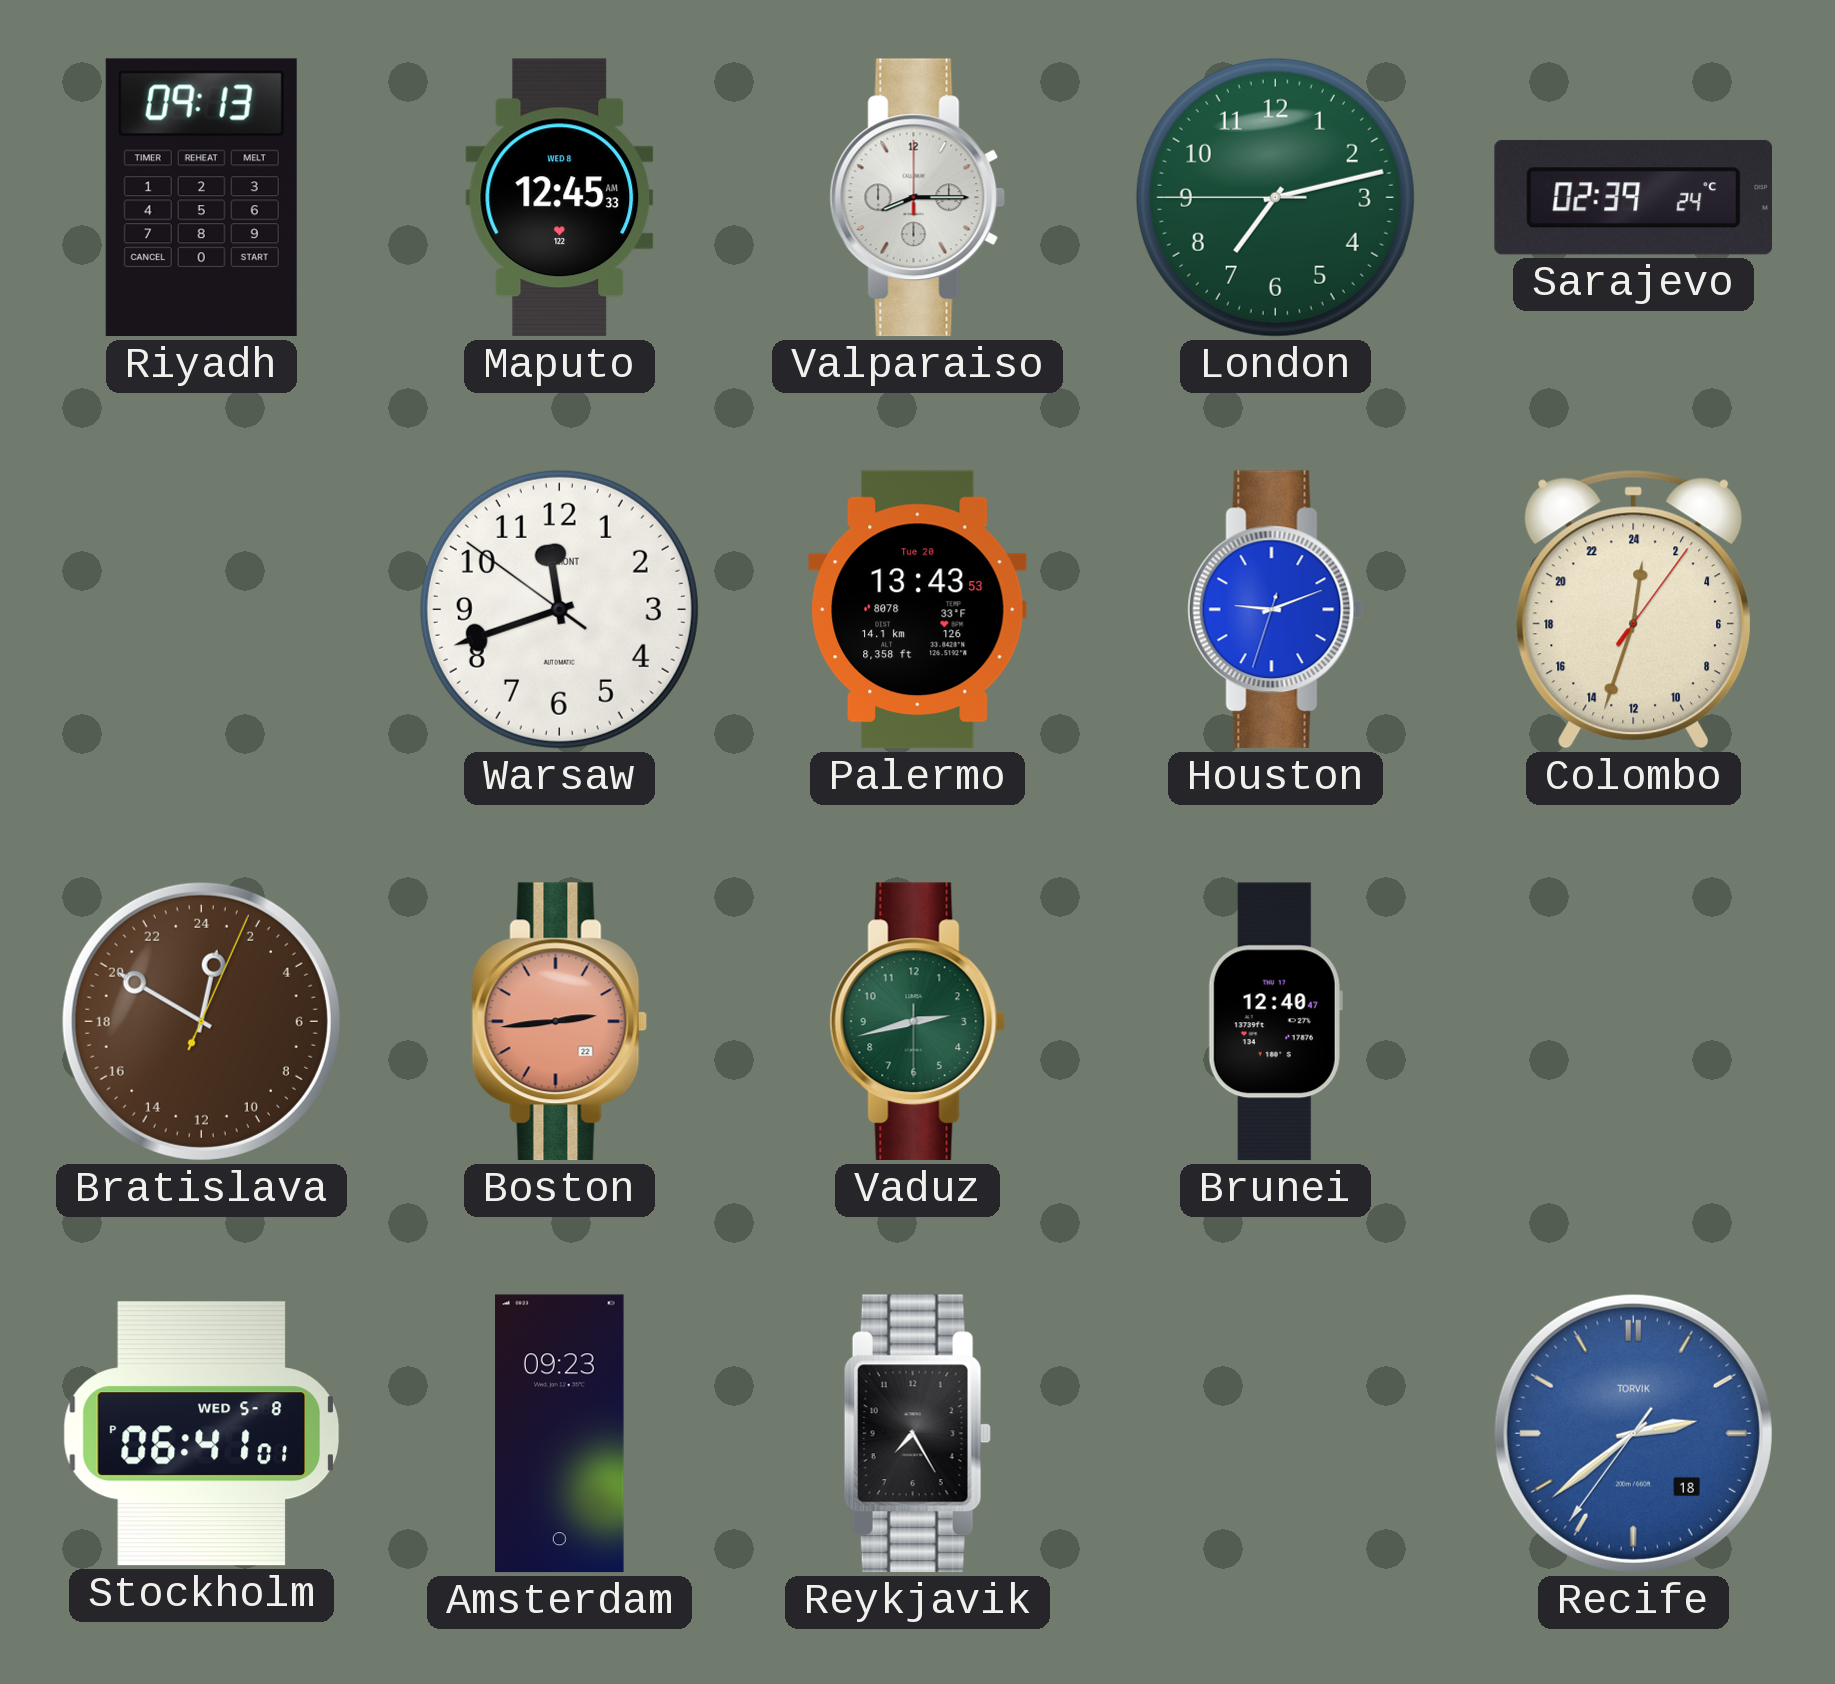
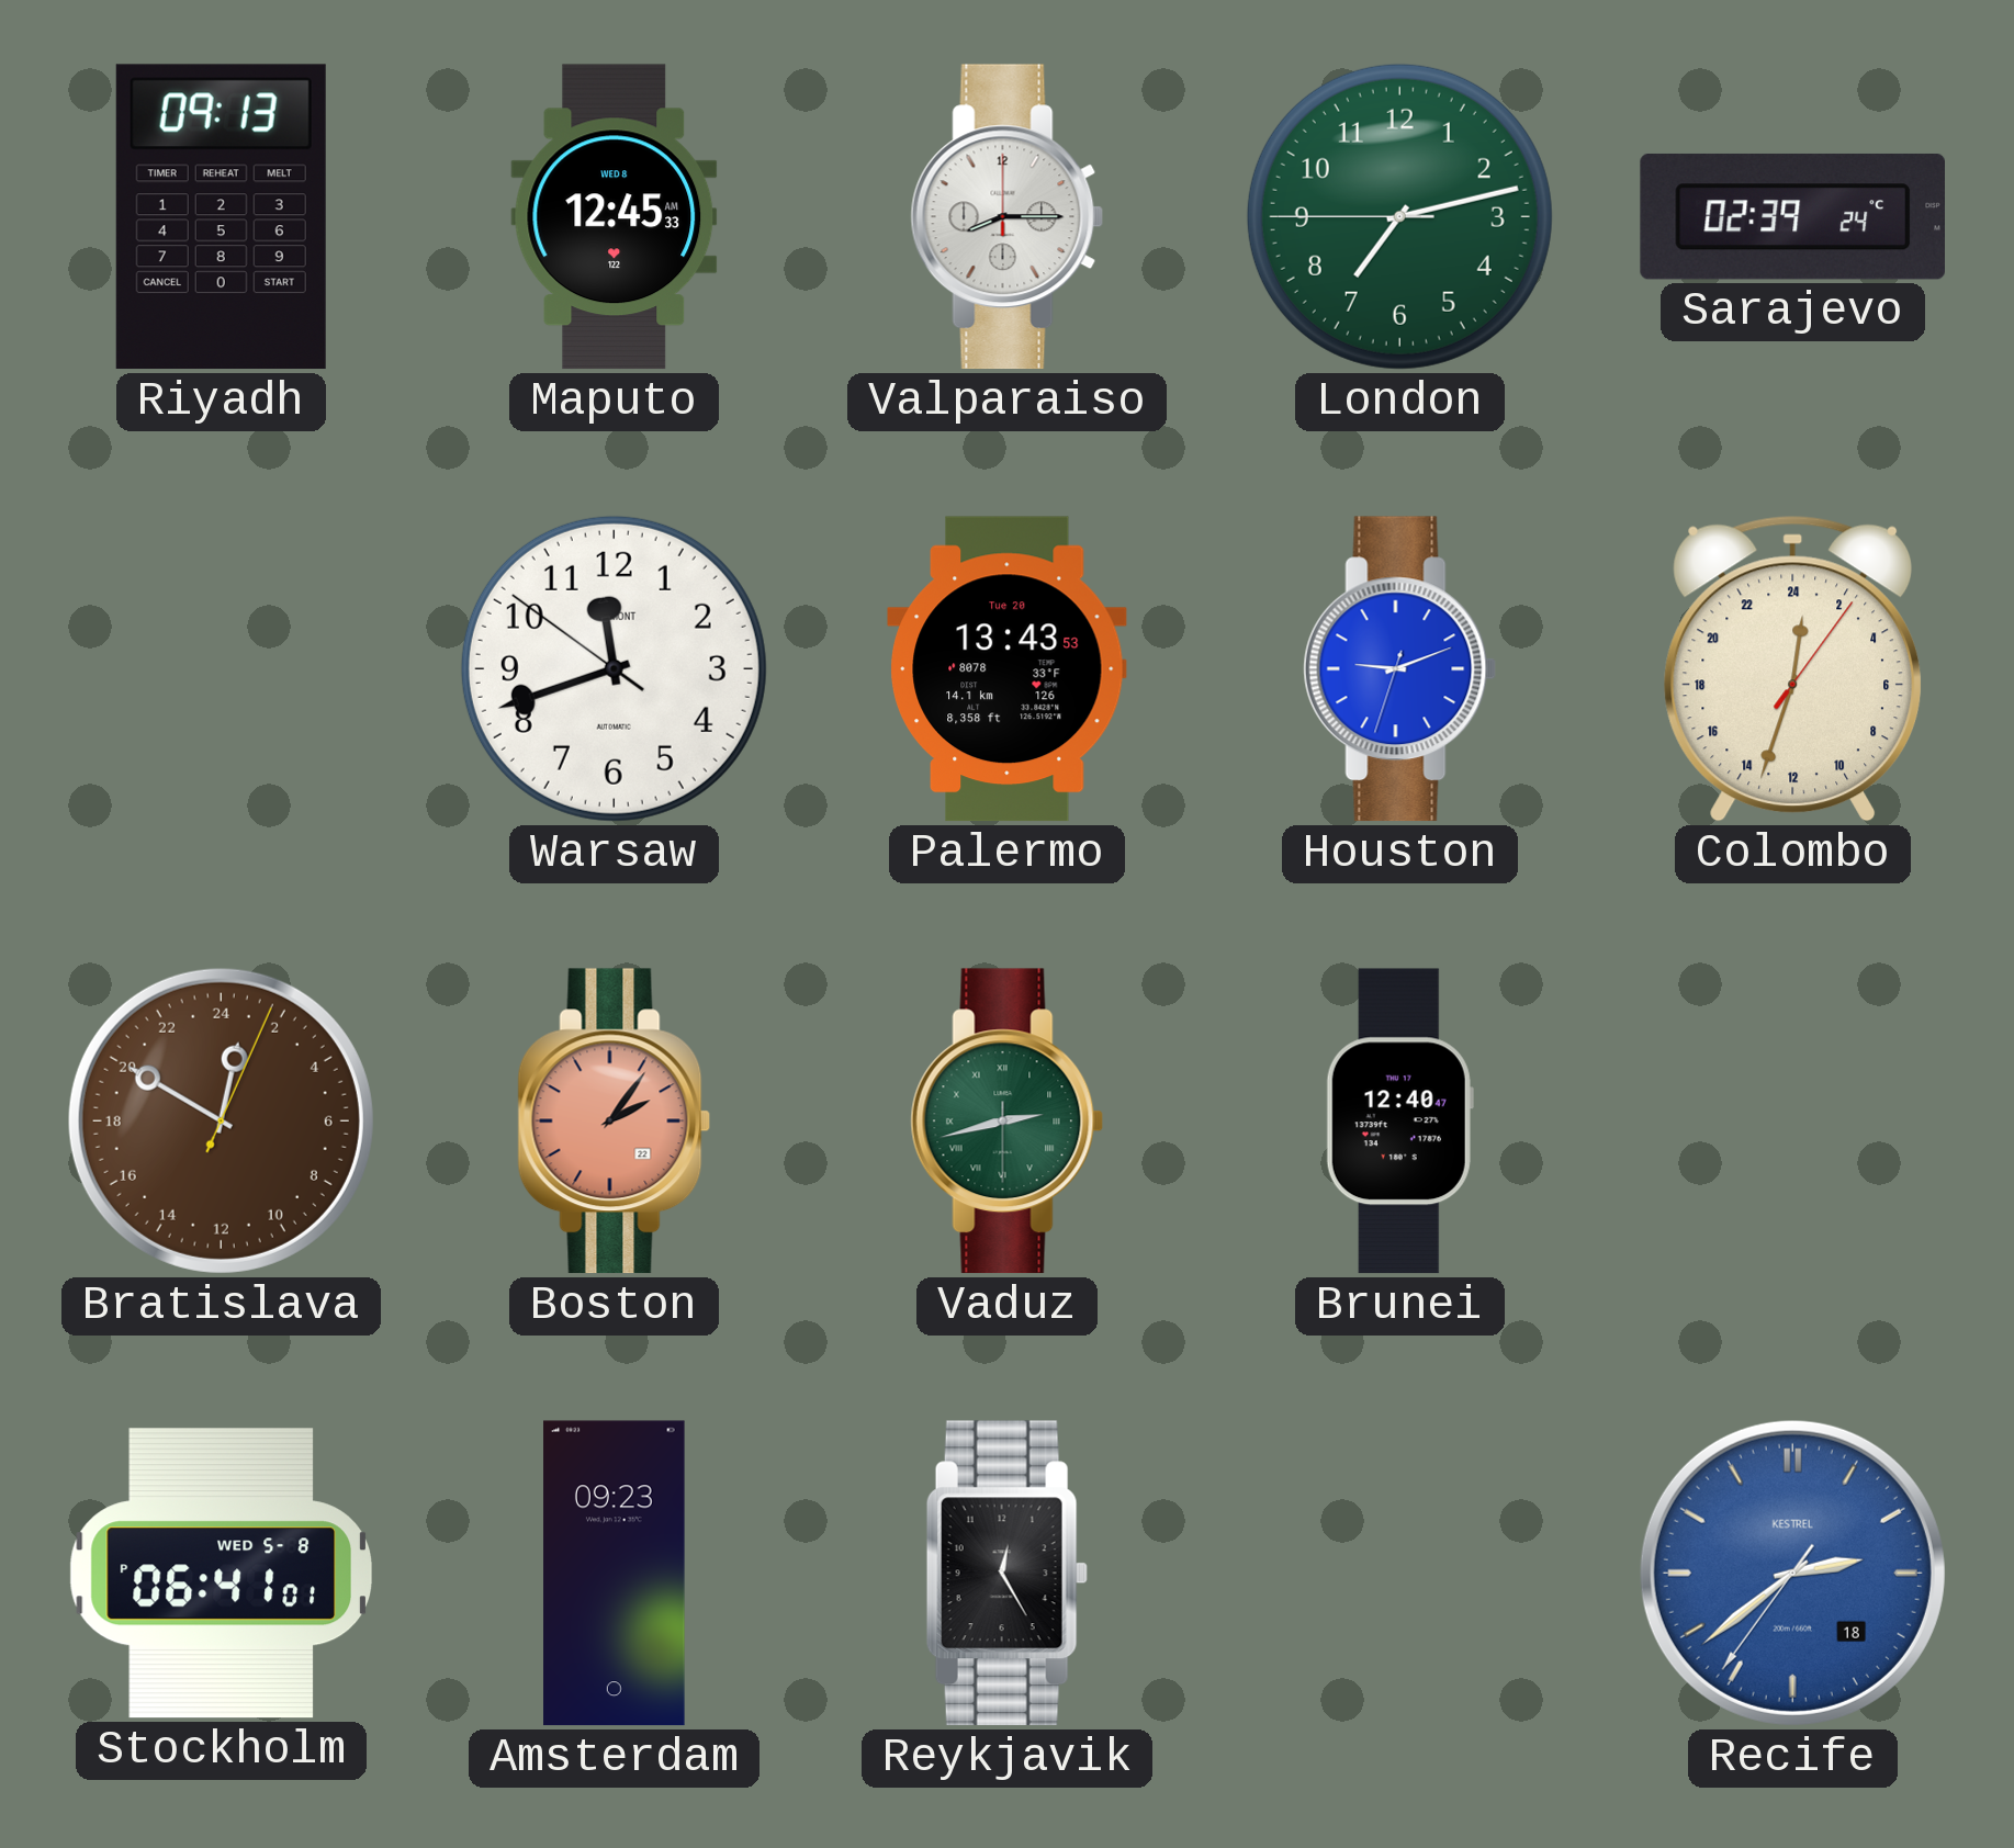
Boston: 2:44 -> 2:06
Vaduz numerals: Arabic -> Roman
Reykjavik: 7:25 -> 12:25
Recife brand: TORVIK -> KESTREL
